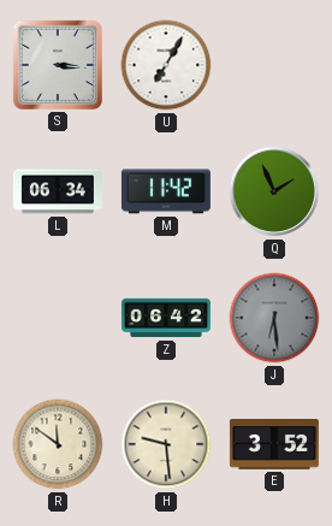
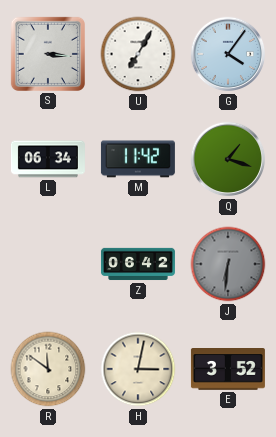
G: none -> 4:06
Q: 1:56 -> 1:18
J: 6:29 -> 6:31
H: 9:29 -> 3:02
